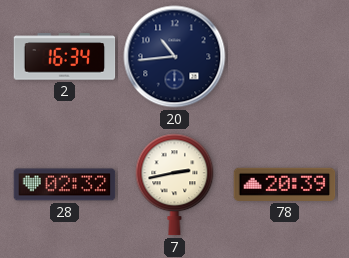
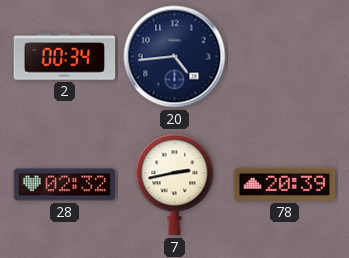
2: 16:34 -> 00:34
20: 10:44 -> 4:44
